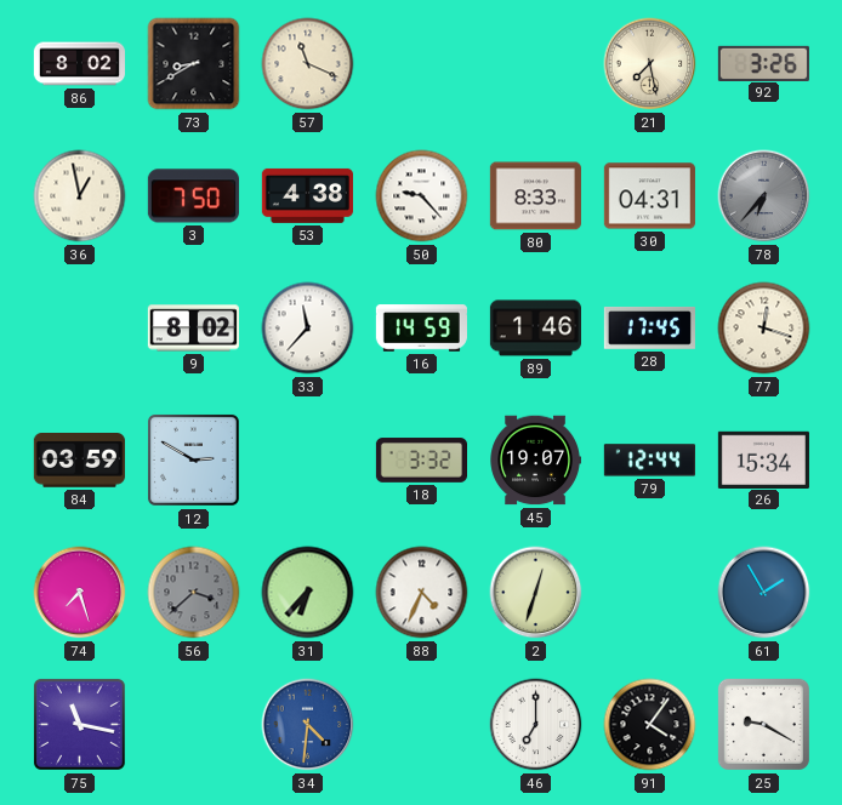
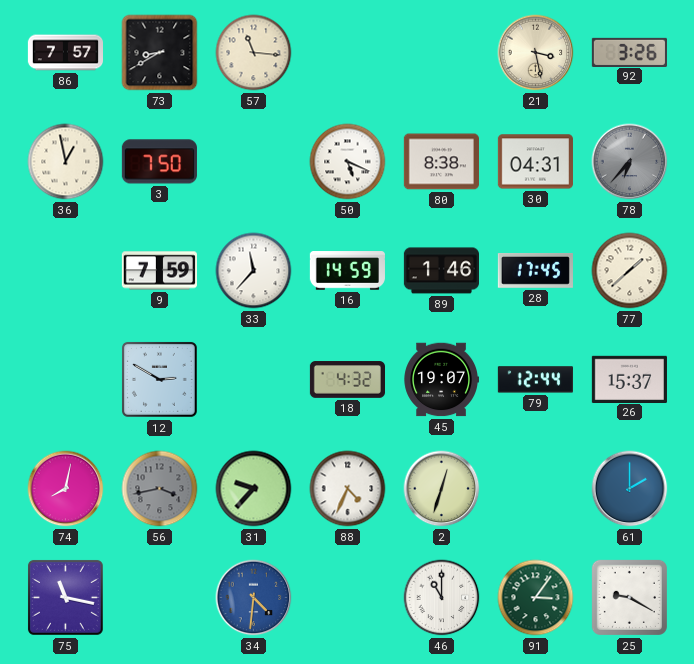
86: 8:02 -> 7:57
57: 11:19 -> 11:16
21: 7:28 -> 3:28
53: 4:38 -> none
50: 9:23 -> 5:19
80: 8:33 -> 8:38
9: 8:02 -> 7:59
77: 12:18 -> 1:38
84: 03:59 -> none
18: 3:32 -> 4:32
26: 15:34 -> 15:37
74: 7:27 -> 8:02
56: 3:38 -> 3:43
31: 6:37 -> 9:37
61: 1:55 -> 2:00
46: 7:00 -> 11:00
91: 4:06 -> 3:06
91 dial: black -> green
